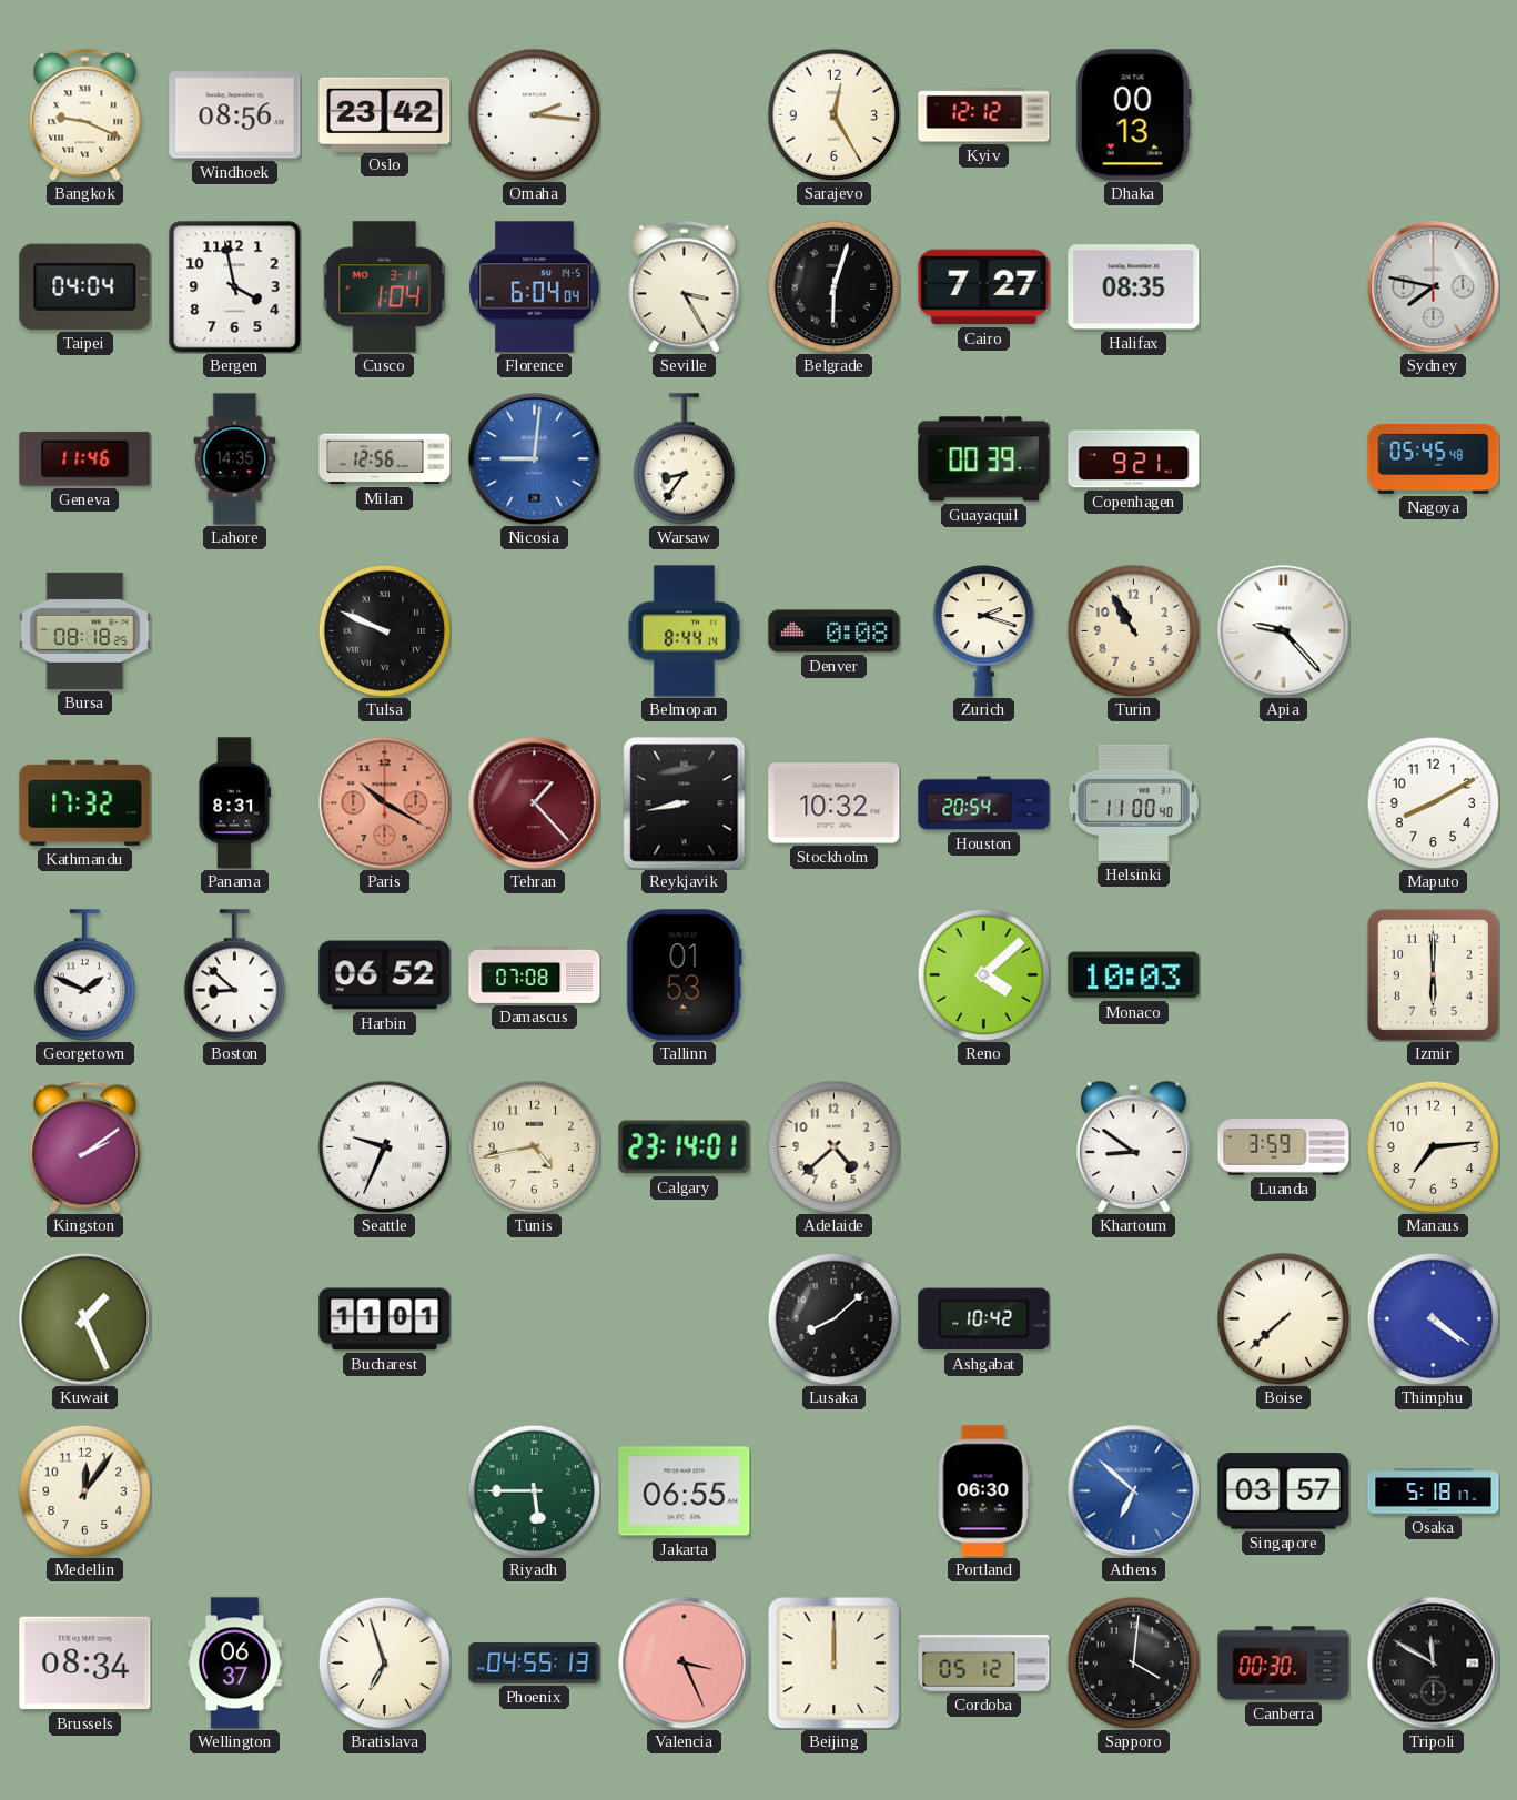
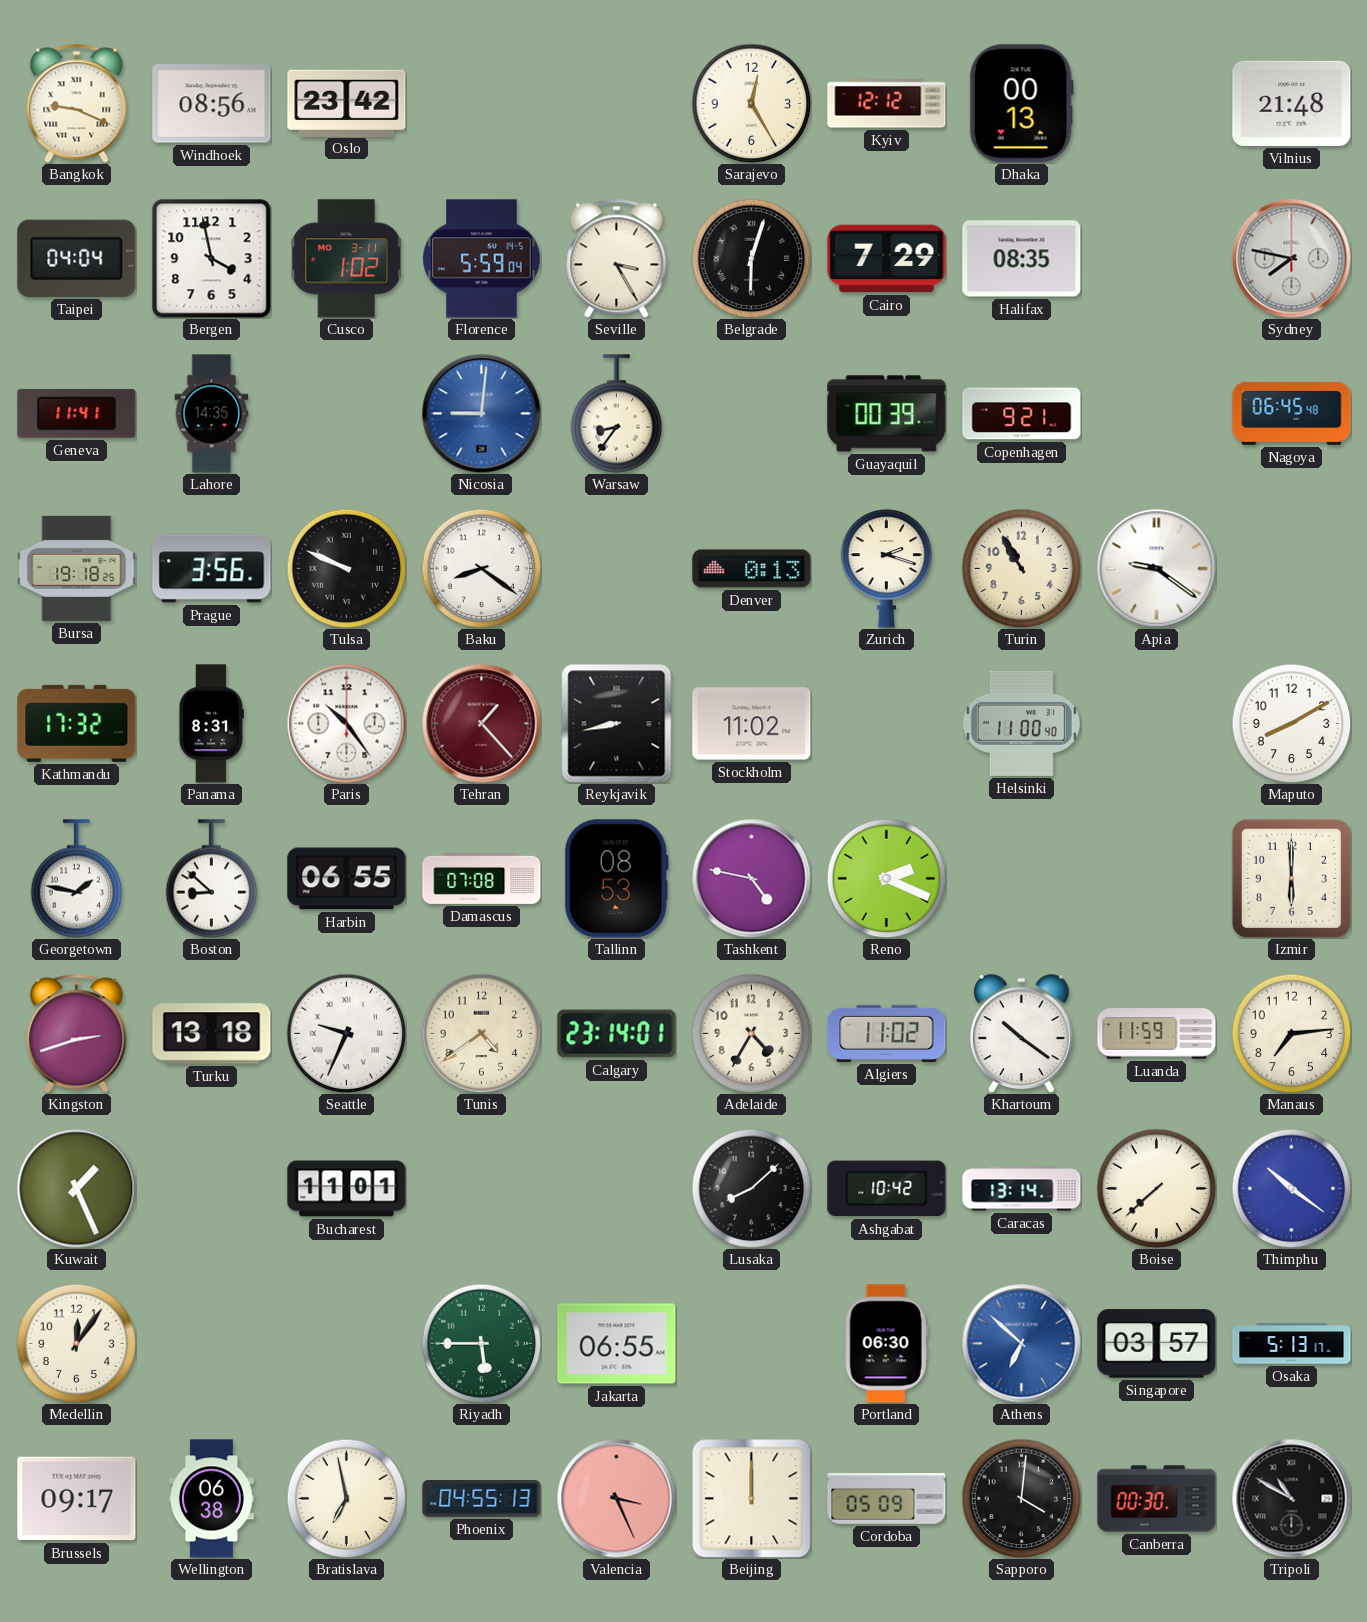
Omaha: 2:16 -> none
Vilnius: none -> 21:48
Cusco: 1:04 -> 1:02
Florence: 6:04 -> 5:59
Cairo: 7:27 -> 7:29
Geneva: 11:46 -> 11:41
Milan: 12:56 -> none
Nagoya: 05:45 -> 06:45
Bursa: 08:18 -> 19:18
Prague: none -> 3:56
Baku: none -> 8:21
Belmopan: 8:44 -> none
Denver: 0:08 -> 0:13
Apia: 9:23 -> 9:21
Paris: 10:20 -> 10:24
Paris dial: salmon -> white
Stockholm: 10:32 -> 11:02
Houston: 20:54 -> none
Georgetown: 1:49 -> 1:47
Harbin: 06:52 -> 06:55
Tallinn: 01:53 -> 08:53
Tashkent: none -> 4:47
Reno: 4:08 -> 2:19
Monaco: 10:03 -> none
Kingston: 2:09 -> 2:42
Turku: none -> 13:18
Tunis: 4:43 -> 4:39
Adelaide: 4:38 -> 4:35
Algiers: none -> 11:02
Khartoum: 8:51 -> 10:21
Luanda: 3:59 -> 11:59
Caracas: none -> 13:14
Thimphu: 4:21 -> 10:21
Osaka: 5:18 -> 5:13
Brussels: 08:34 -> 09:17
Wellington: 06:37 -> 06:38
Bratislava: 6:57 -> 6:58
Cordoba: 05:12 -> 05:09
Tripoli: 11:50 -> 10:50
